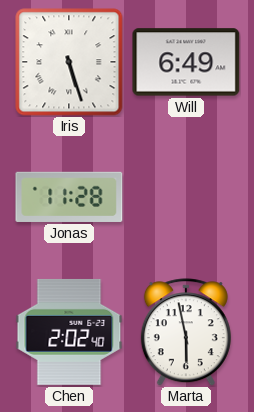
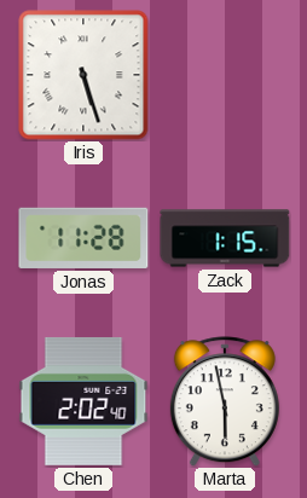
Will: 6:49 -> none
Zack: none -> 1:15
